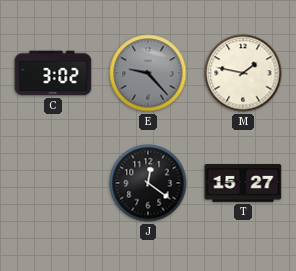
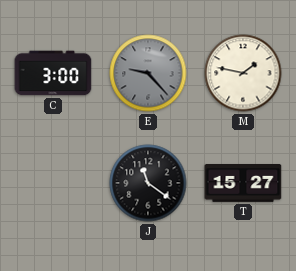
C: 3:02 -> 3:00
J: 12:21 -> 11:21
